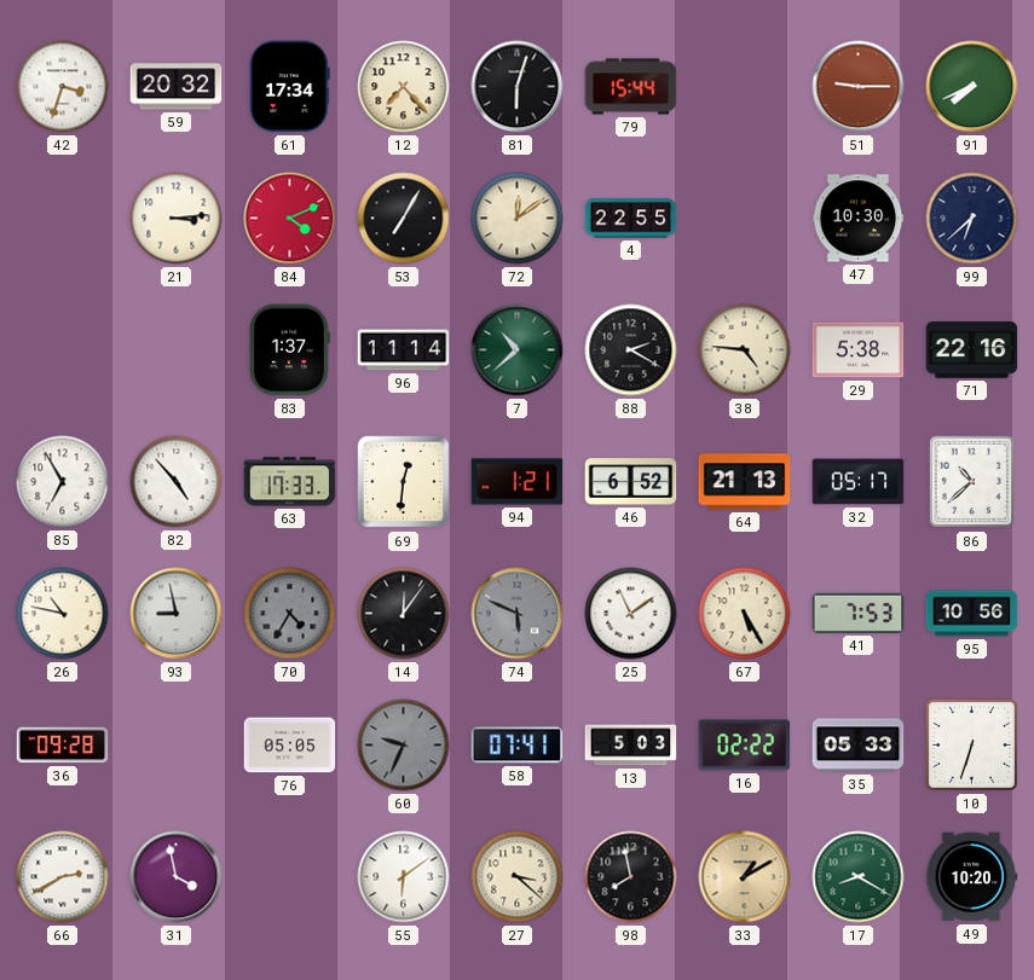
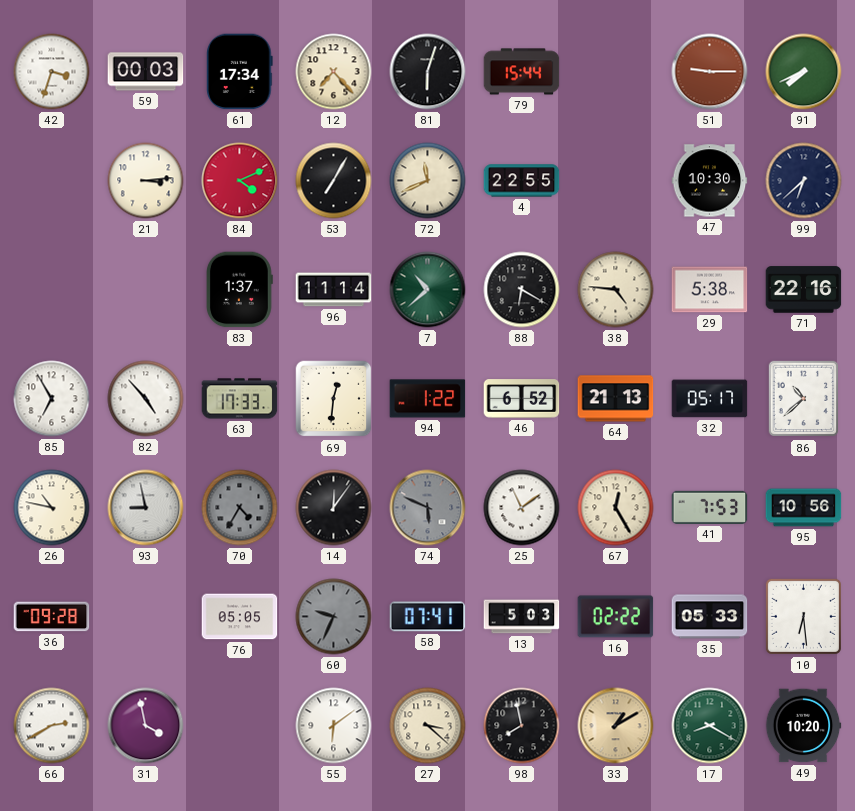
59: 20:32 -> 00:03
72: 12:09 -> 11:41
88: 2:20 -> 6:20
94: 1:21 -> 1:22
67: 5:25 -> 12:25
10: 6:33 -> 6:29
